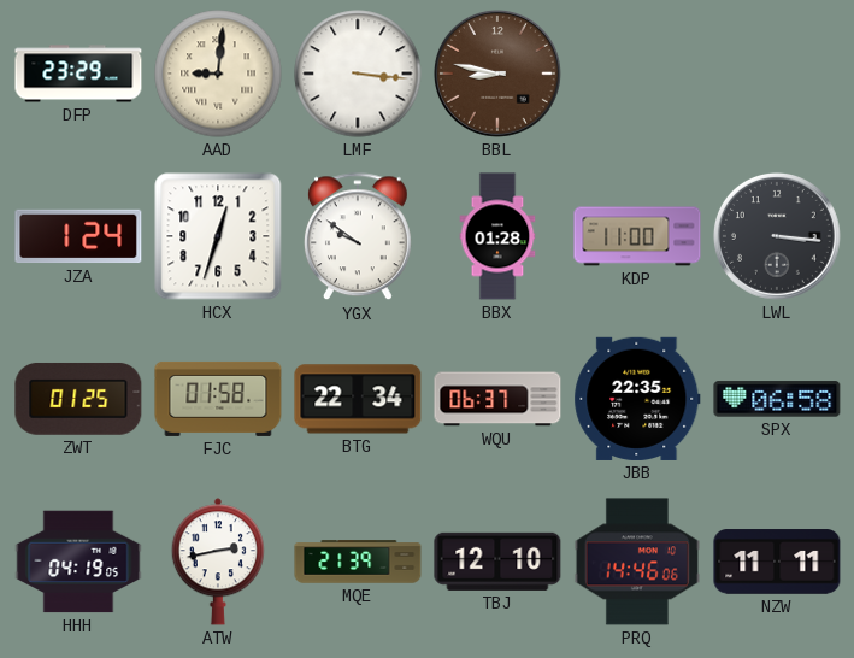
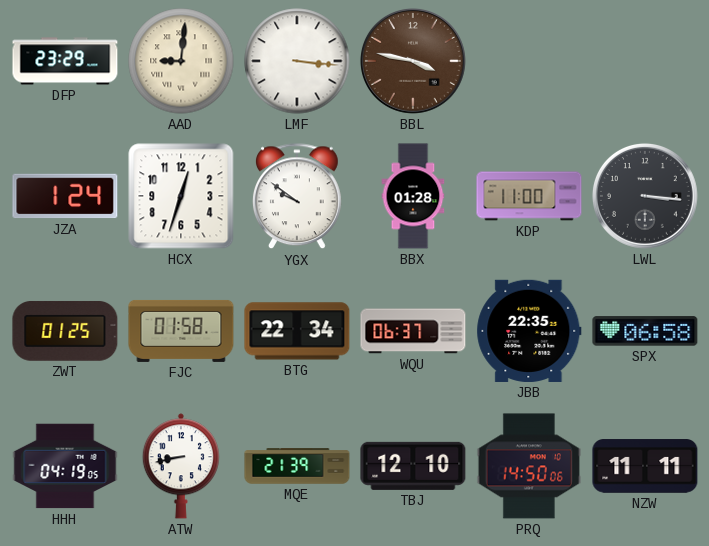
BBL: 8:47 -> 3:47
ATW: 2:43 -> 8:43
PRQ: 14:46 -> 14:50
